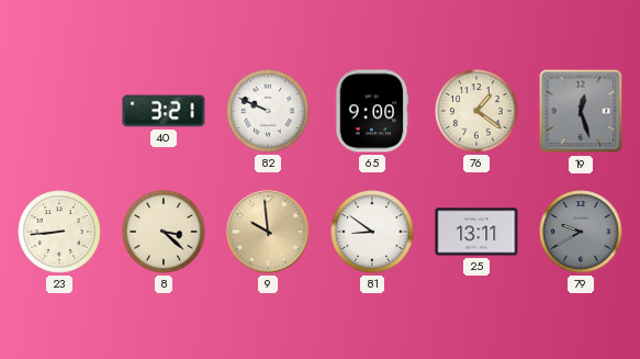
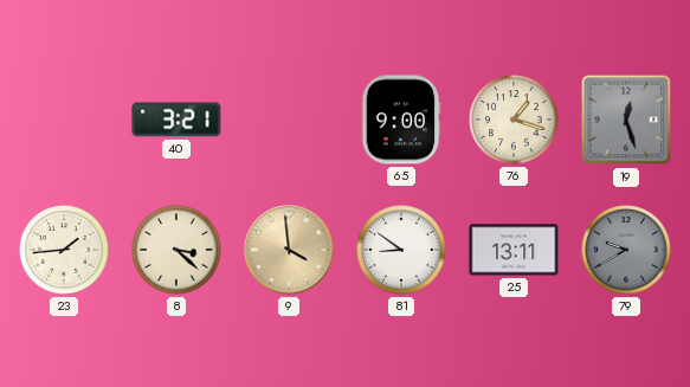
82: 9:49 -> none
76: 1:21 -> 1:18
23: 8:44 -> 1:44
9: 9:59 -> 3:59
